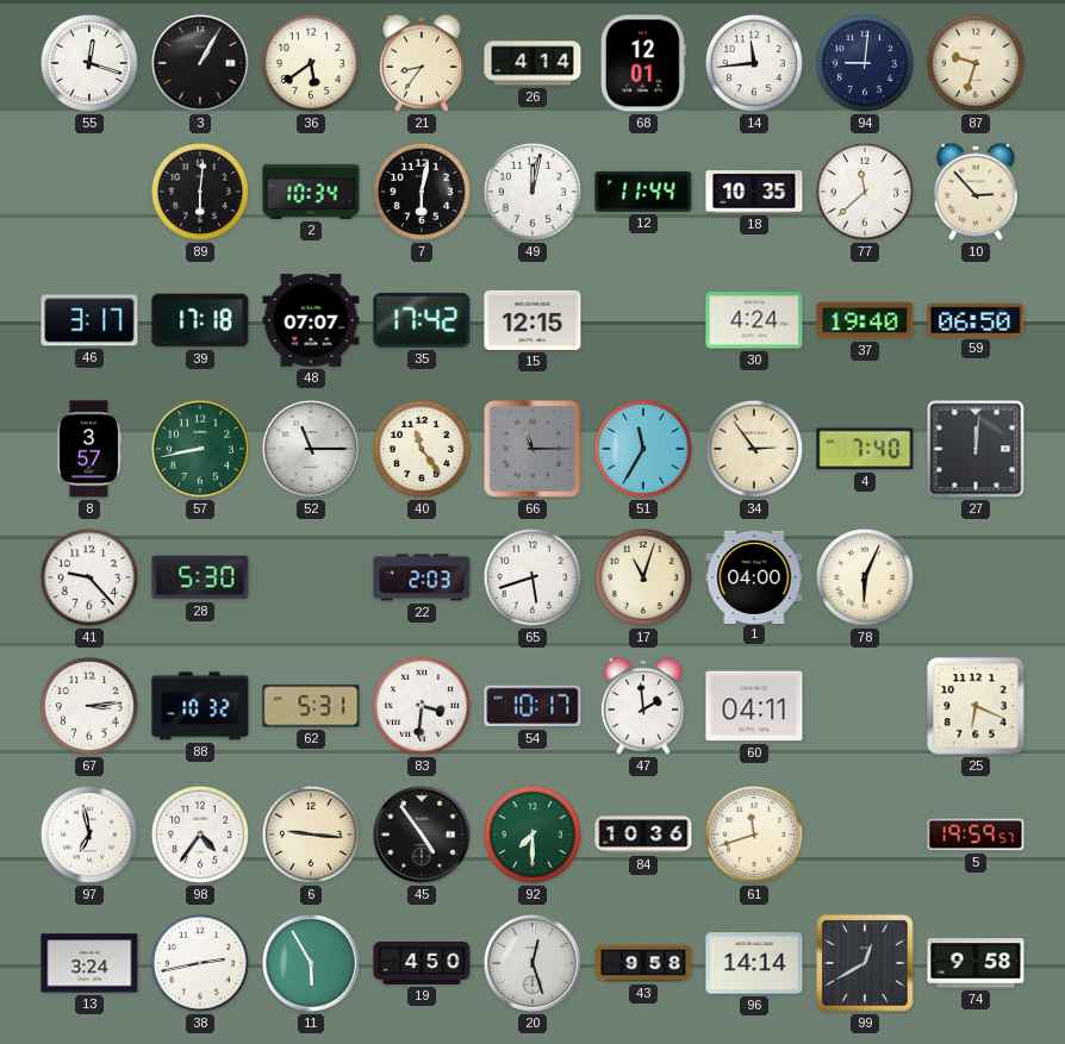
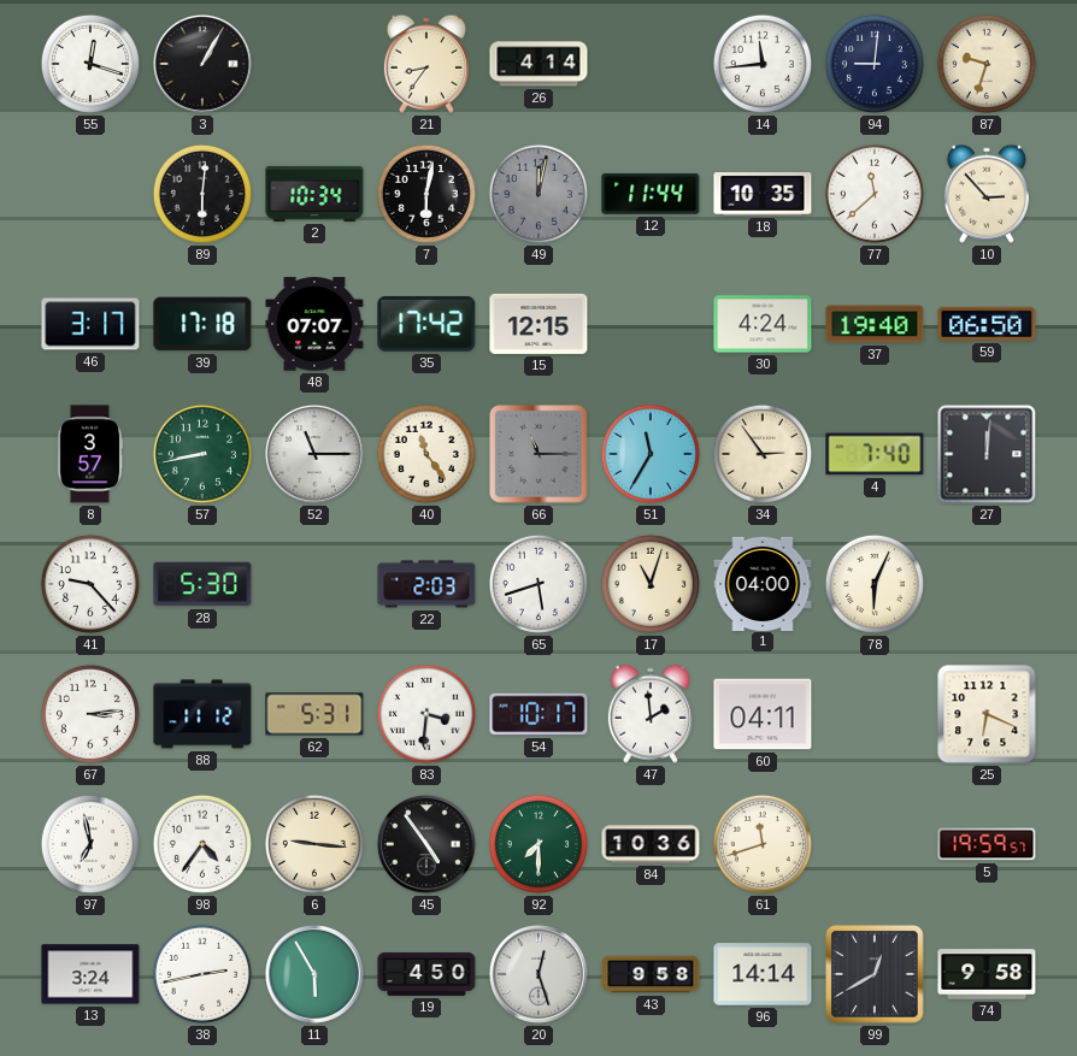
36: 5:39 -> none
68: 12:01 -> none
49 dial: white -> grey
88: 10:32 -> 11:12
